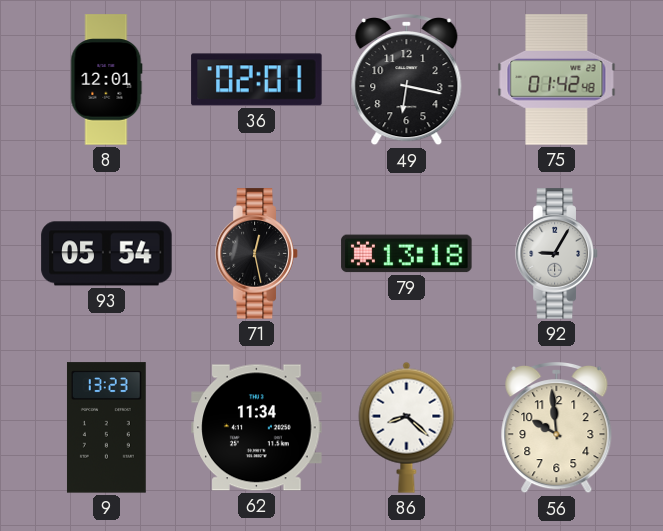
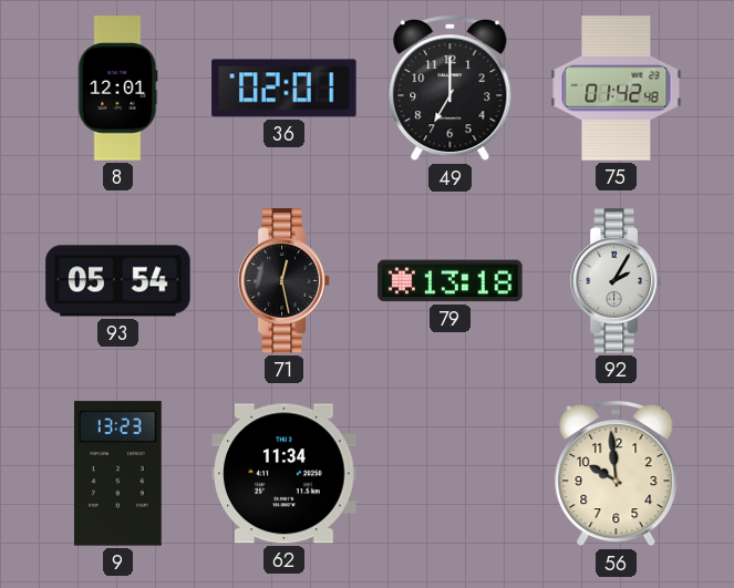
49: 6:17 -> 7:00
92: 9:05 -> 2:05
86: 8:22 -> none
